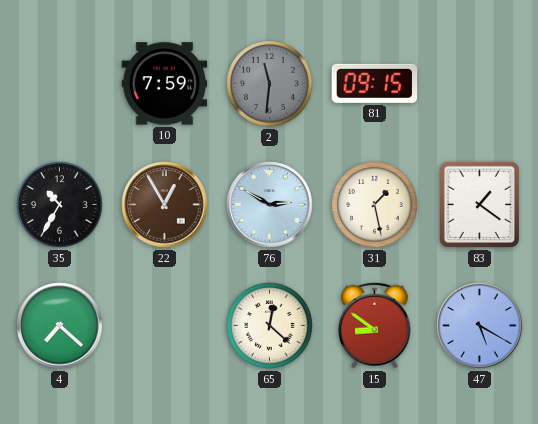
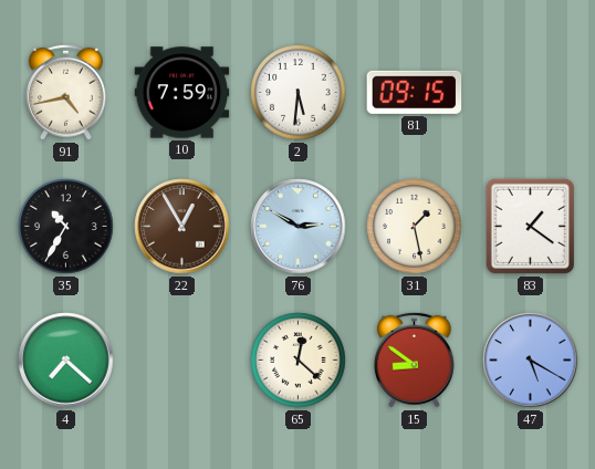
91: none -> 4:43
2: 11:31 -> 5:31
2 dial: grey -> white
